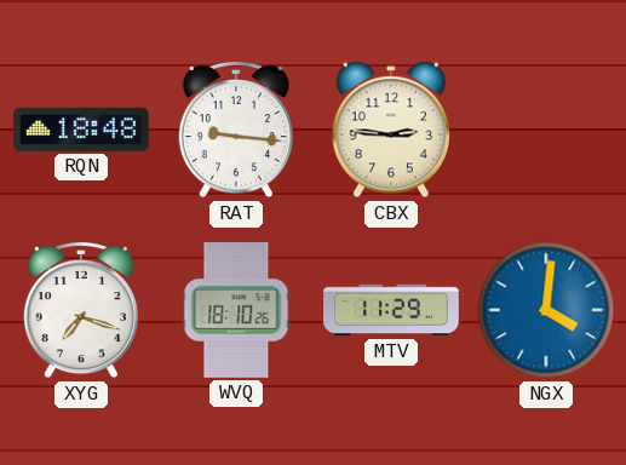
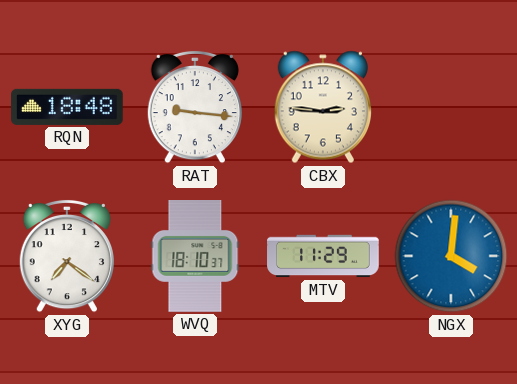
XYG: 7:18 -> 7:21
WVQ: 18:10:26 -> 18:10:37
